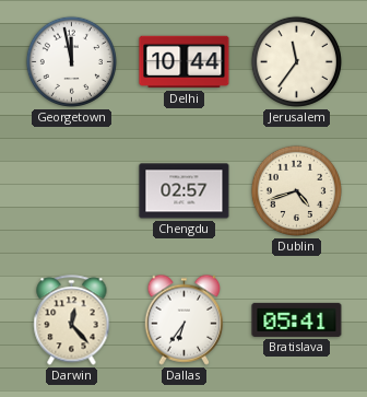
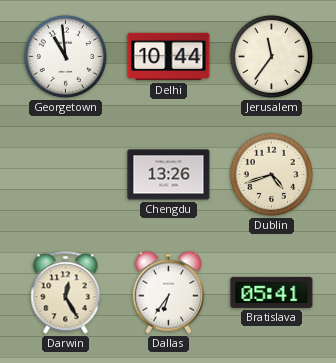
Georgetown: 11:58 -> 10:59
Chengdu: 02:57 -> 13:26
Darwin: 12:23 -> 12:25
